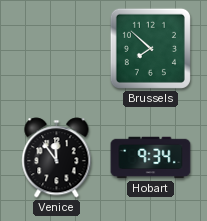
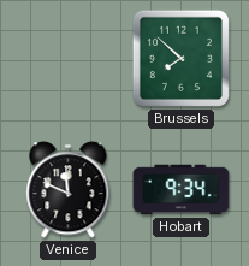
Venice: 11:54 -> 11:49
